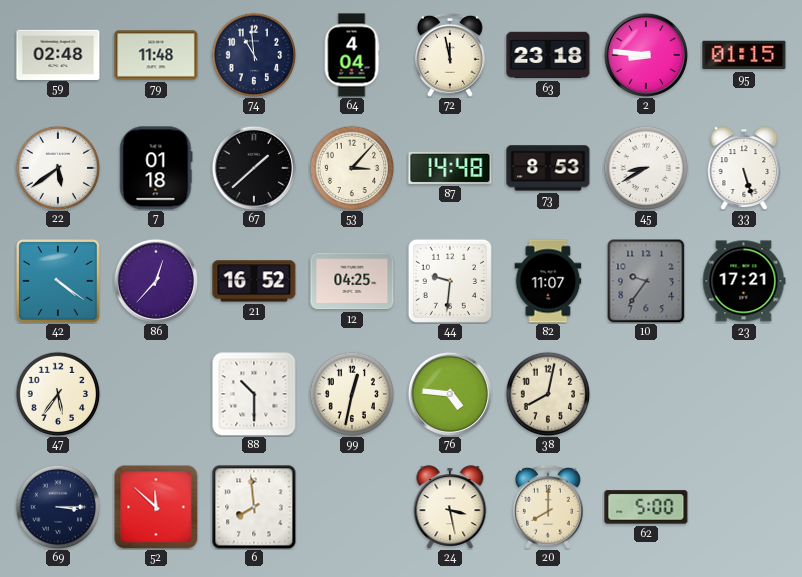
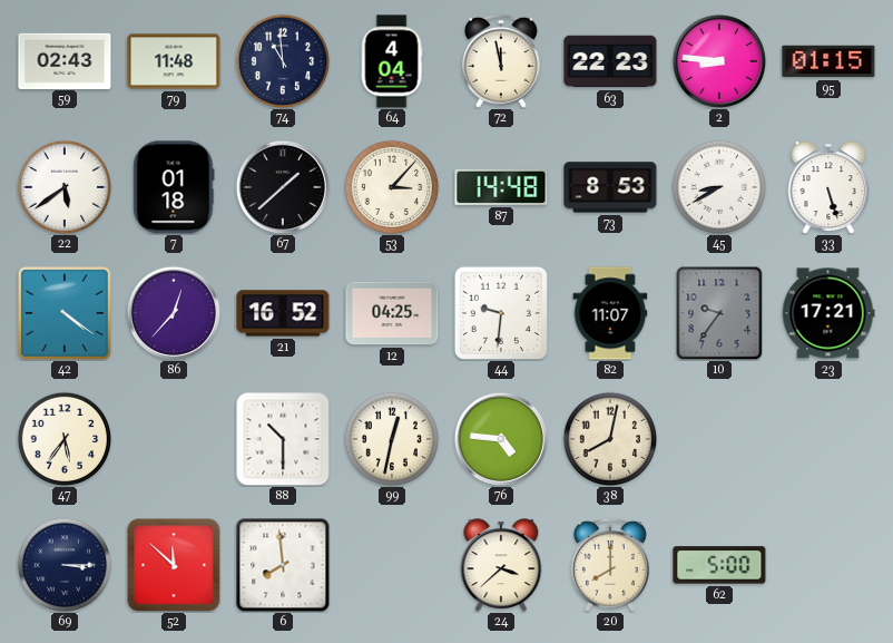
59: 02:48 -> 02:43
63: 23:18 -> 22:23
24: 3:28 -> 3:38
